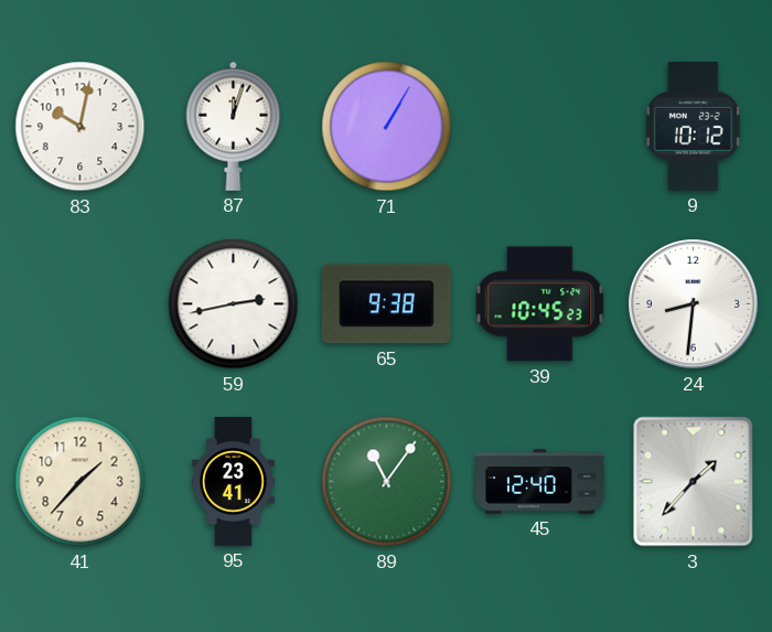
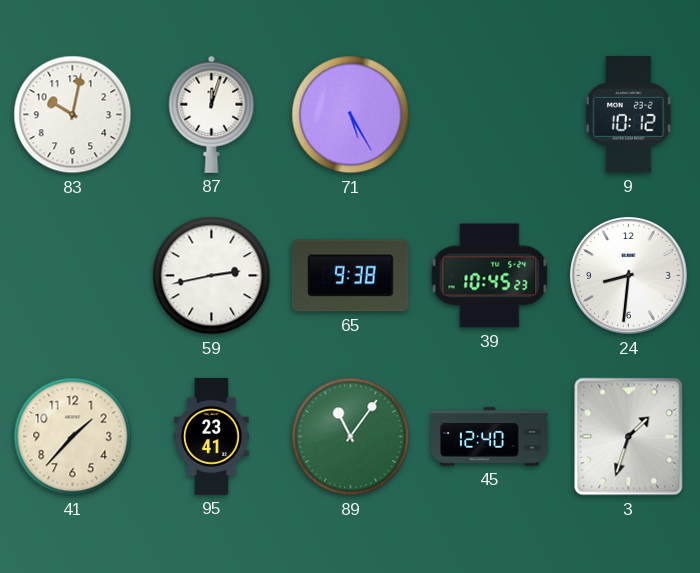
71: 1:05 -> 5:25
3: 1:37 -> 1:33
